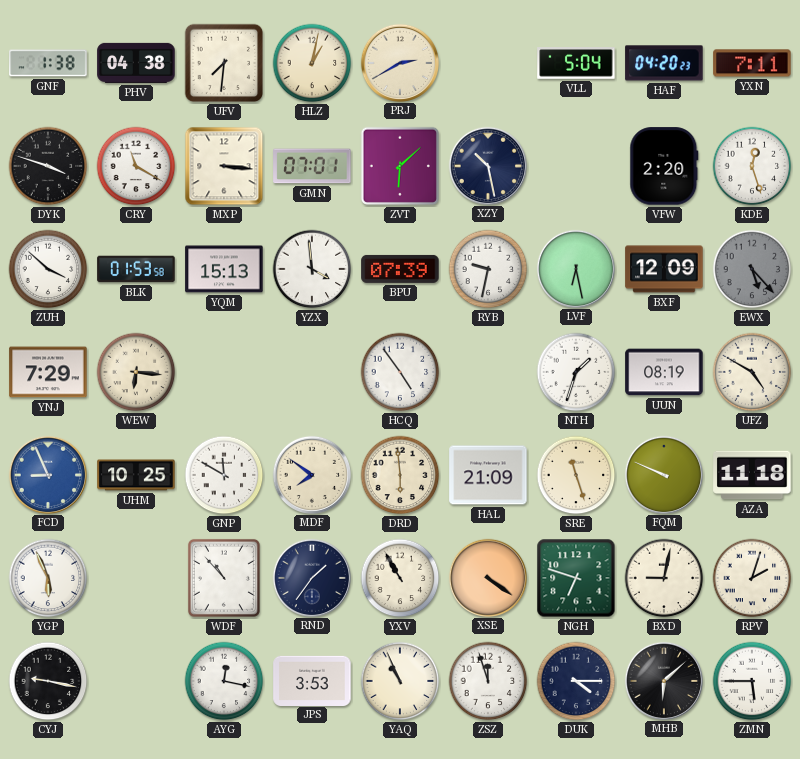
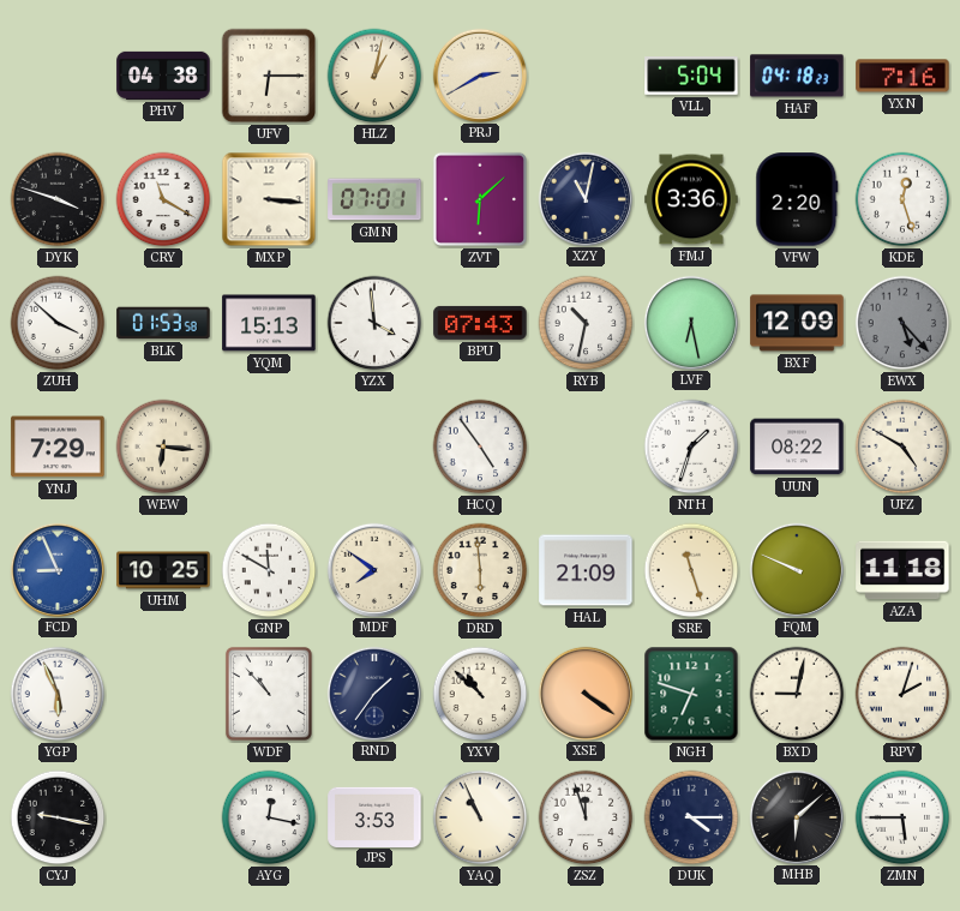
GNF: 1:38 -> none
UFV: 7:31 -> 6:15
HAF: 04:20 -> 04:18
YXN: 7:11 -> 7:16
XZY: 10:28 -> 11:02
FMJ: none -> 3:36
BPU: 07:39 -> 07:43
RYB: 9:32 -> 10:32
UUN: 08:19 -> 08:22
YXV: 10:55 -> 10:52
